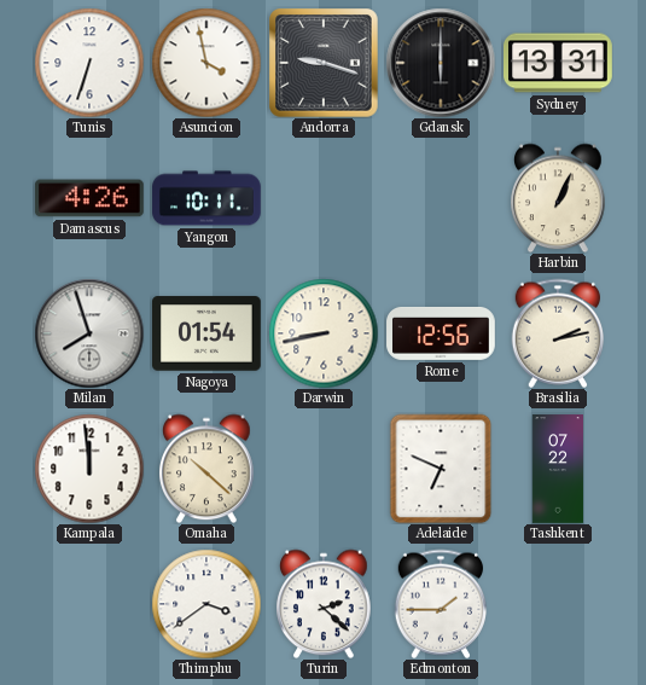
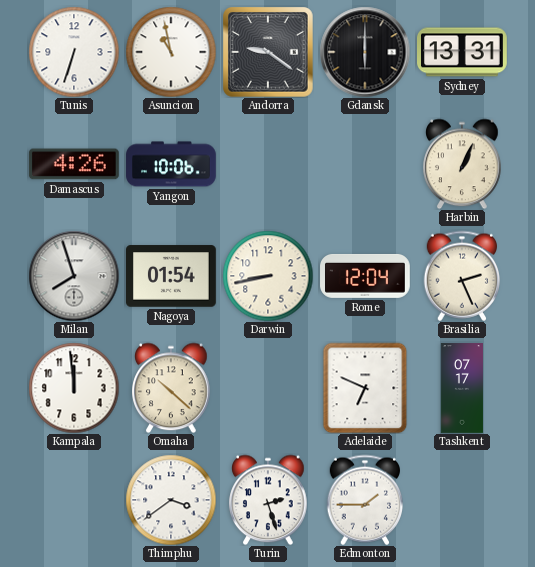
Asuncion: 3:58 -> 10:58
Andorra: 9:18 -> 9:21
Yangon: 10:11 -> 10:06
Rome: 12:56 -> 12:04
Brasilia: 2:13 -> 2:26
Tashkent: 07:22 -> 07:17
Turin: 2:22 -> 2:27
